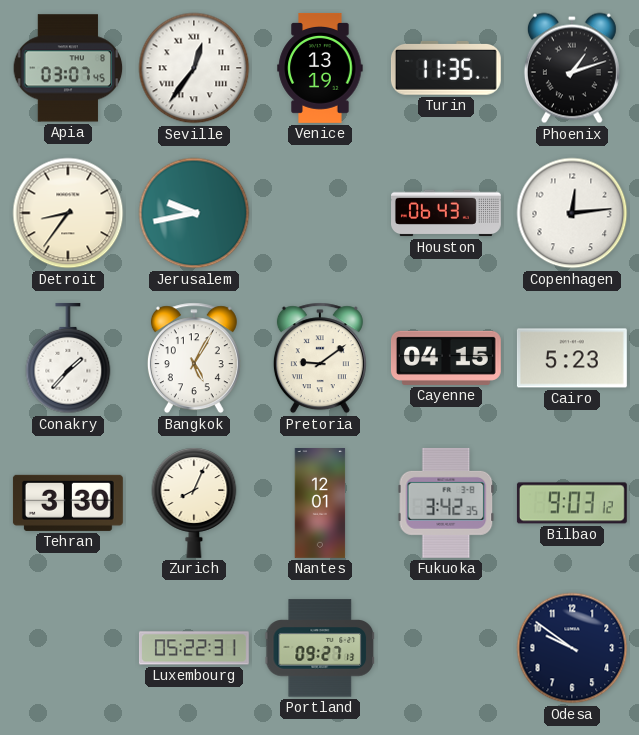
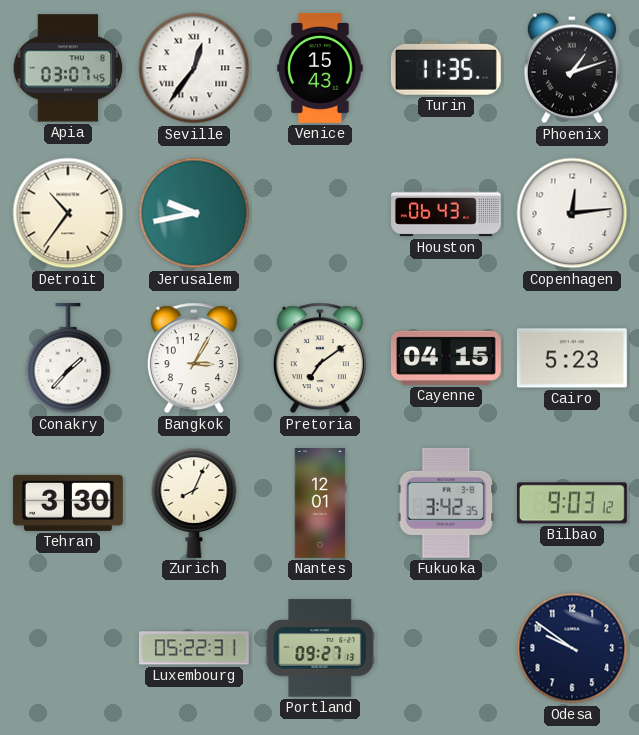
Venice: 13:19 -> 15:43
Detroit: 8:36 -> 10:36
Bangkok: 5:05 -> 3:05
Pretoria: 9:09 -> 7:09
